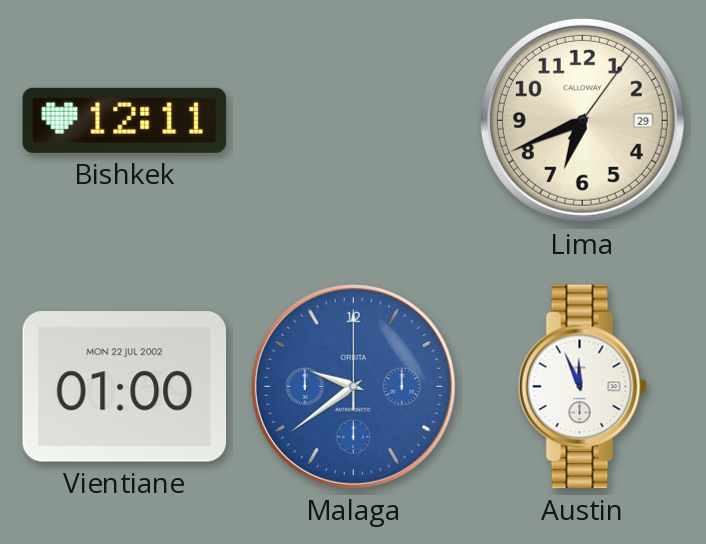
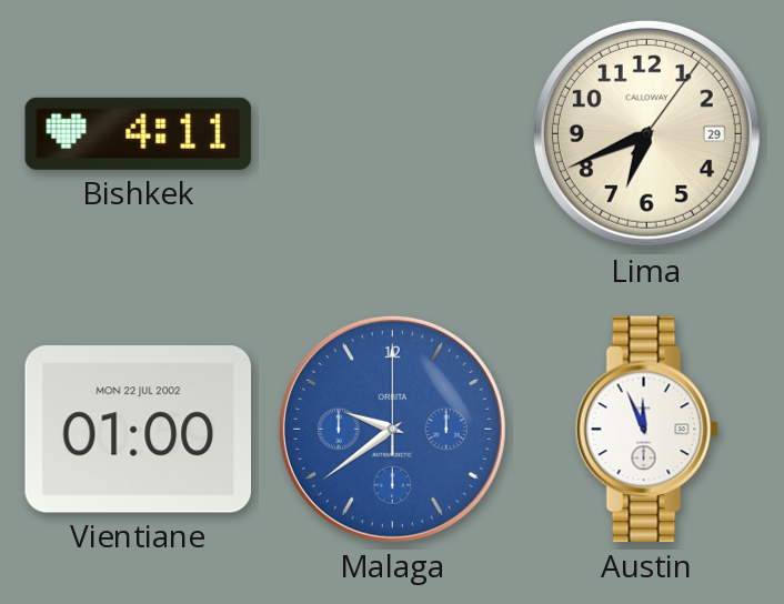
Bishkek: 12:11 -> 4:11
